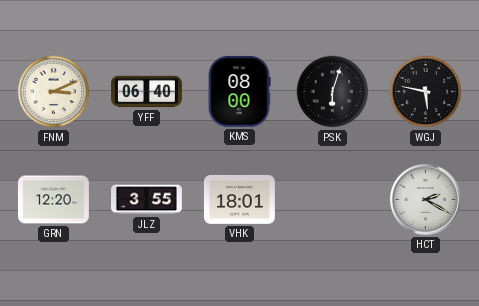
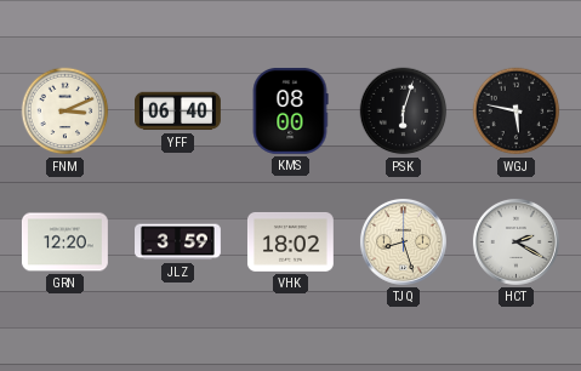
JLZ: 3:55 -> 3:59
VHK: 18:01 -> 18:02
TJQ: none -> 8:27
